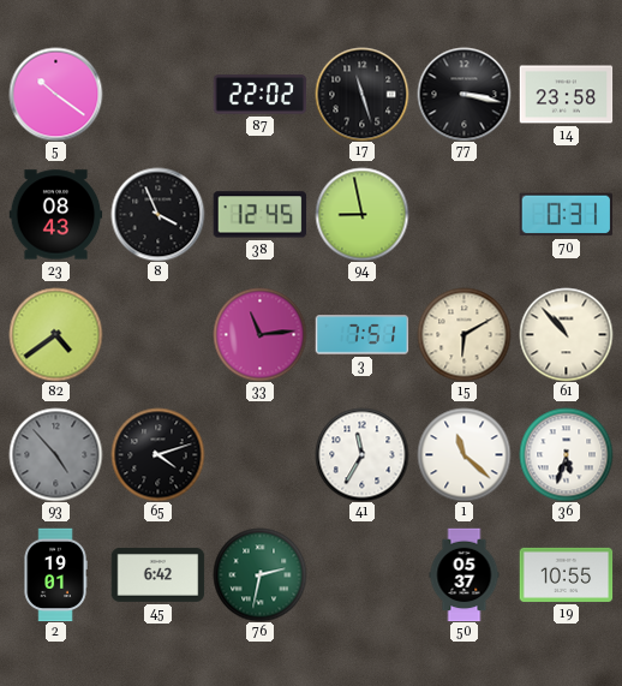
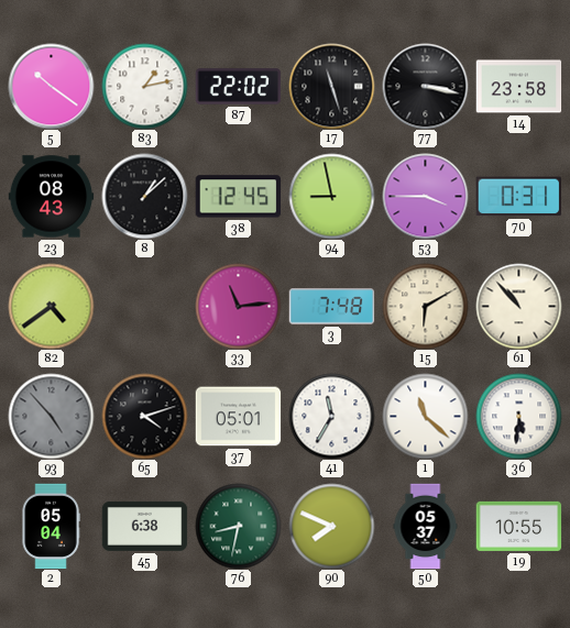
83: none -> 1:13
8: 3:56 -> 1:08
53: none -> 3:45
3: 7:51 -> 7:48
37: none -> 05:01
36: 5:33 -> 5:31
2: 19:01 -> 05:04
45: 6:42 -> 6:38
76: 2:32 -> 8:32
90: none -> 7:49
